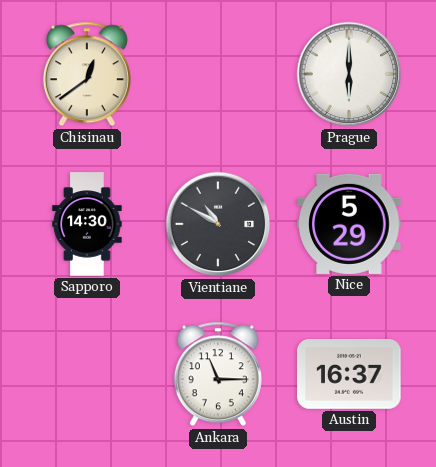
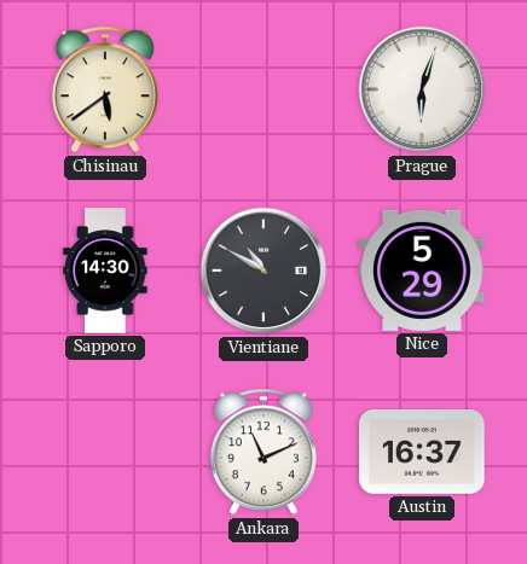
Chisinau: 12:39 -> 5:39
Prague: 6:00 -> 6:03
Ankara: 11:15 -> 11:11
